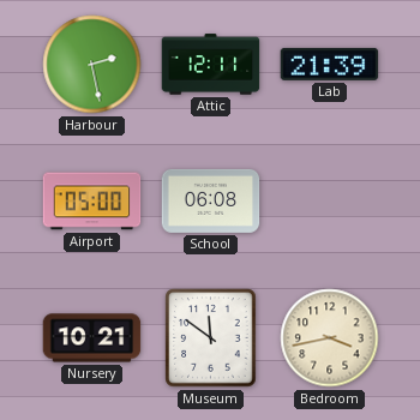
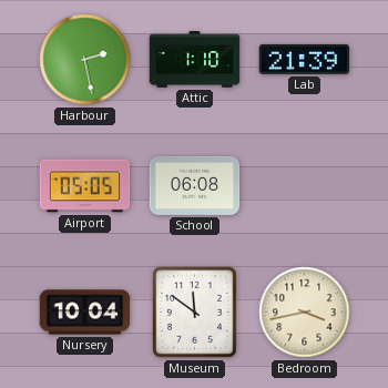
Attic: 12:11 -> 1:10
Airport: 05:00 -> 05:05
Nursery: 10:21 -> 10:04
